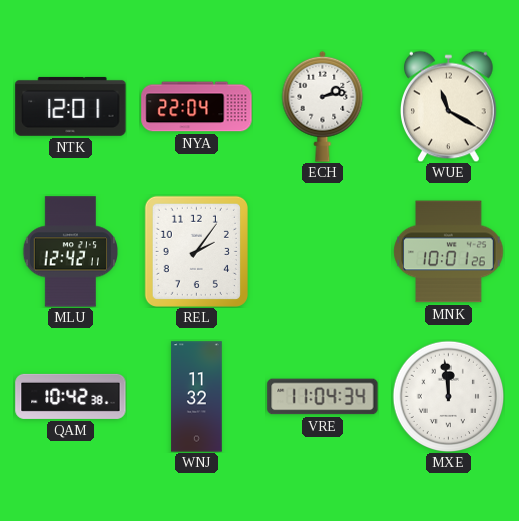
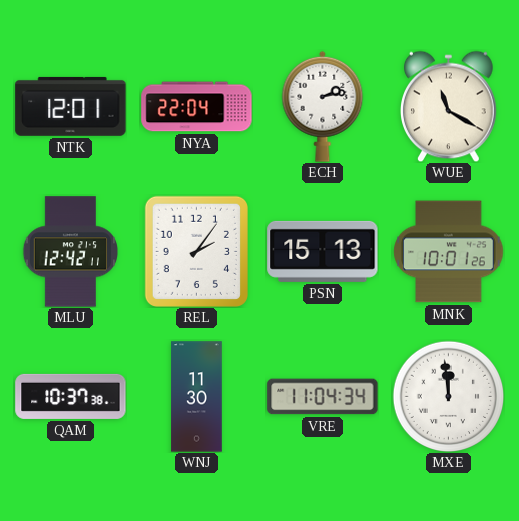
PSN: none -> 15:13
QAM: 10:42 -> 10:37
WNJ: 11:32 -> 11:30
